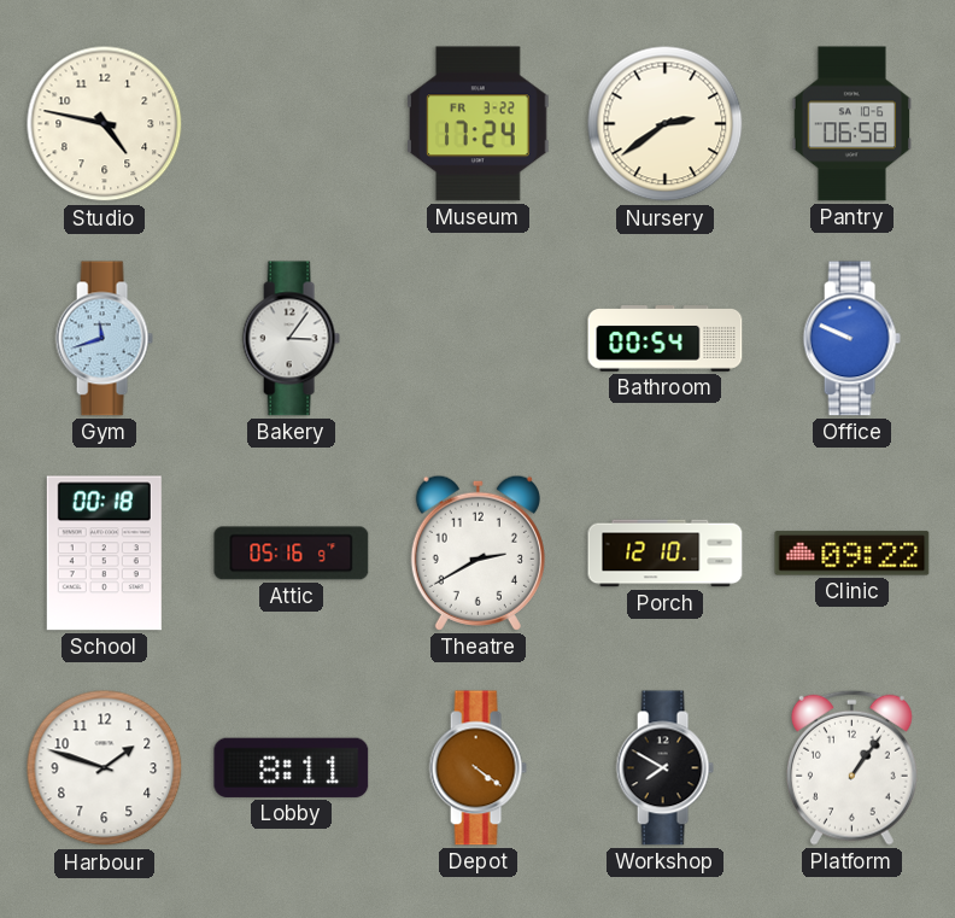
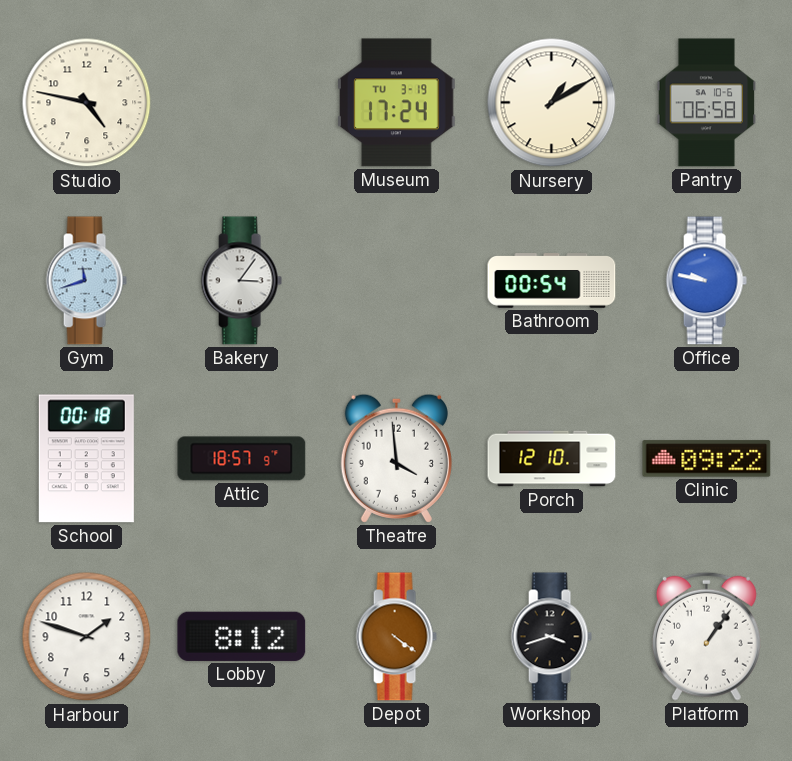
Museum date: FR 3-22 -> TU 3-19
Nursery: 2:39 -> 1:10
Office: 9:49 -> 9:47
Attic: 05:16 -> 18:57
Theatre: 2:40 -> 3:59
Lobby: 8:11 -> 8:12
Workshop: 7:50 -> 3:42
